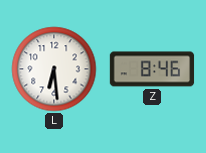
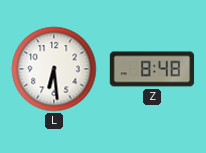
Z: 8:46 -> 8:48
